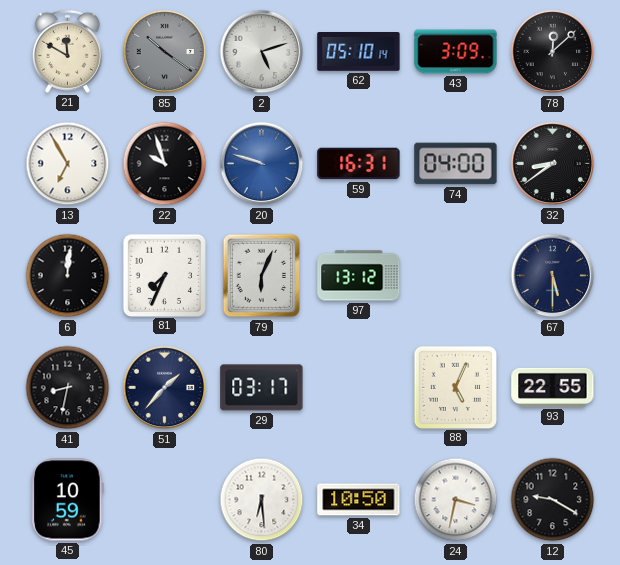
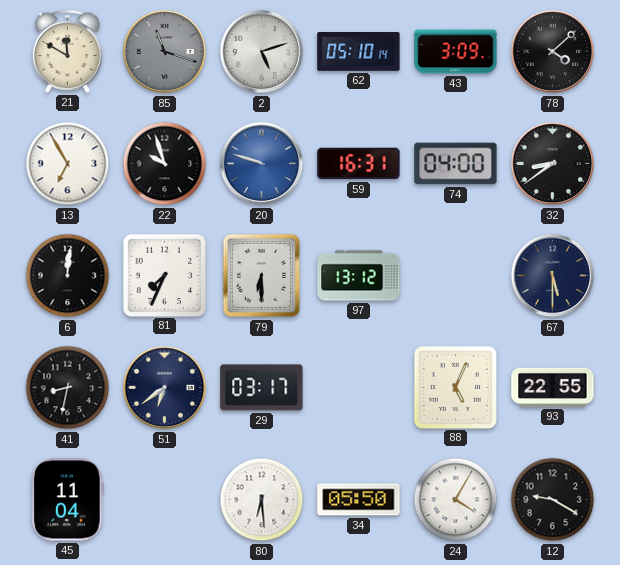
85: 10:21 -> 11:18
78: 12:08 -> 4:08
79: 6:04 -> 6:30
51: 1:37 -> 6:39
45: 10:59 -> 11:04
34: 10:50 -> 05:50
24: 3:32 -> 4:05
